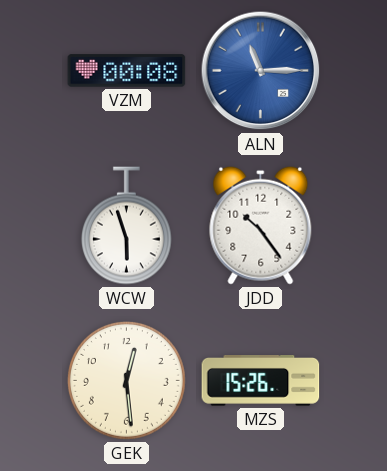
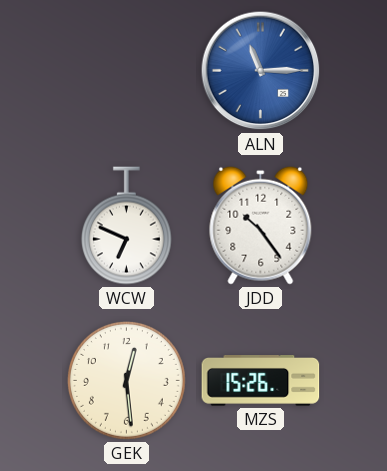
VZM: 00:08 -> none
WCW: 5:57 -> 6:49
